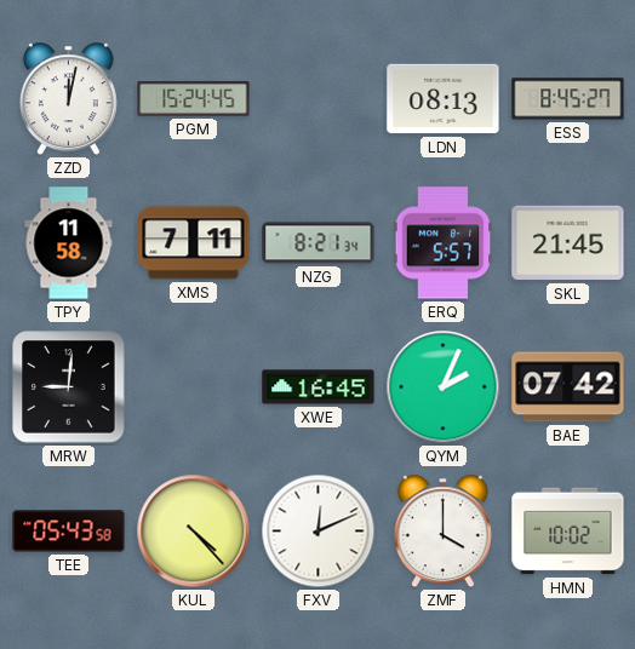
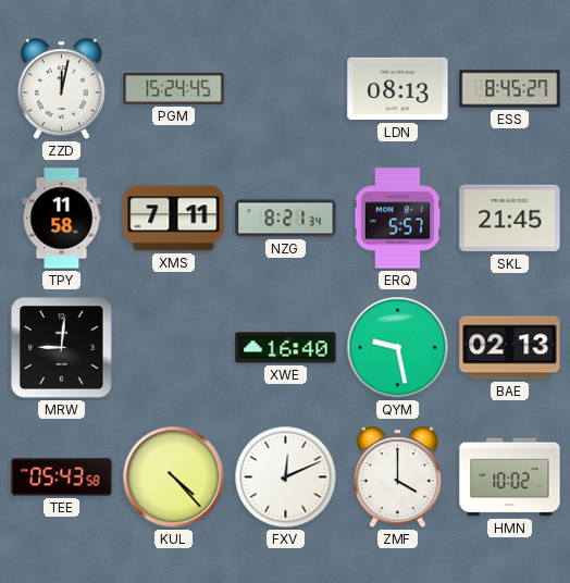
XWE: 16:45 -> 16:40
QYM: 2:04 -> 9:28
BAE: 07:42 -> 02:13
